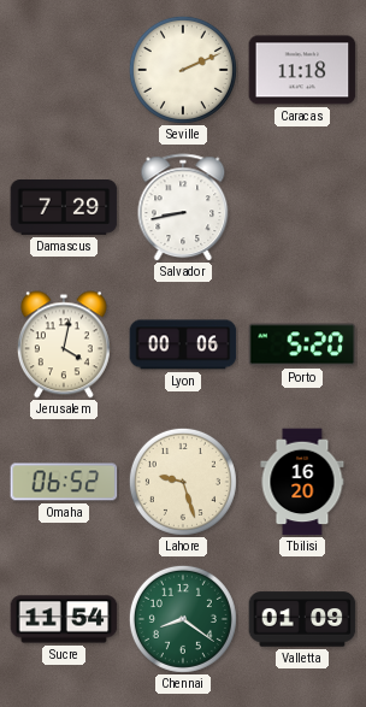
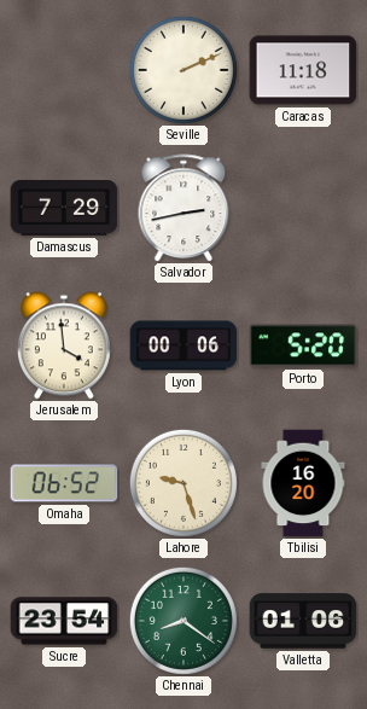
Salvador: 8:43 -> 2:43
Jerusalem: 4:02 -> 3:59
Sucre: 11:54 -> 23:54
Valletta: 01:09 -> 01:06
